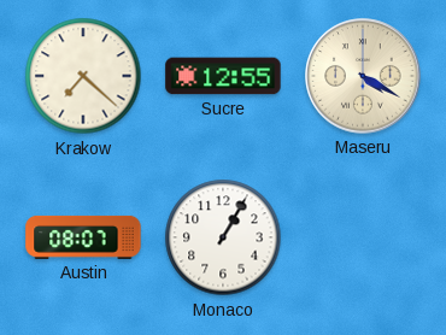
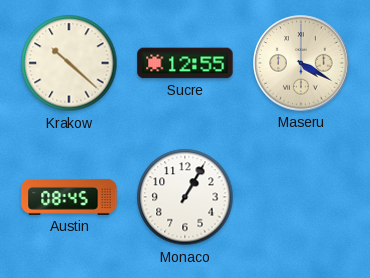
Krakow: 7:22 -> 10:22
Austin: 08:07 -> 08:45
